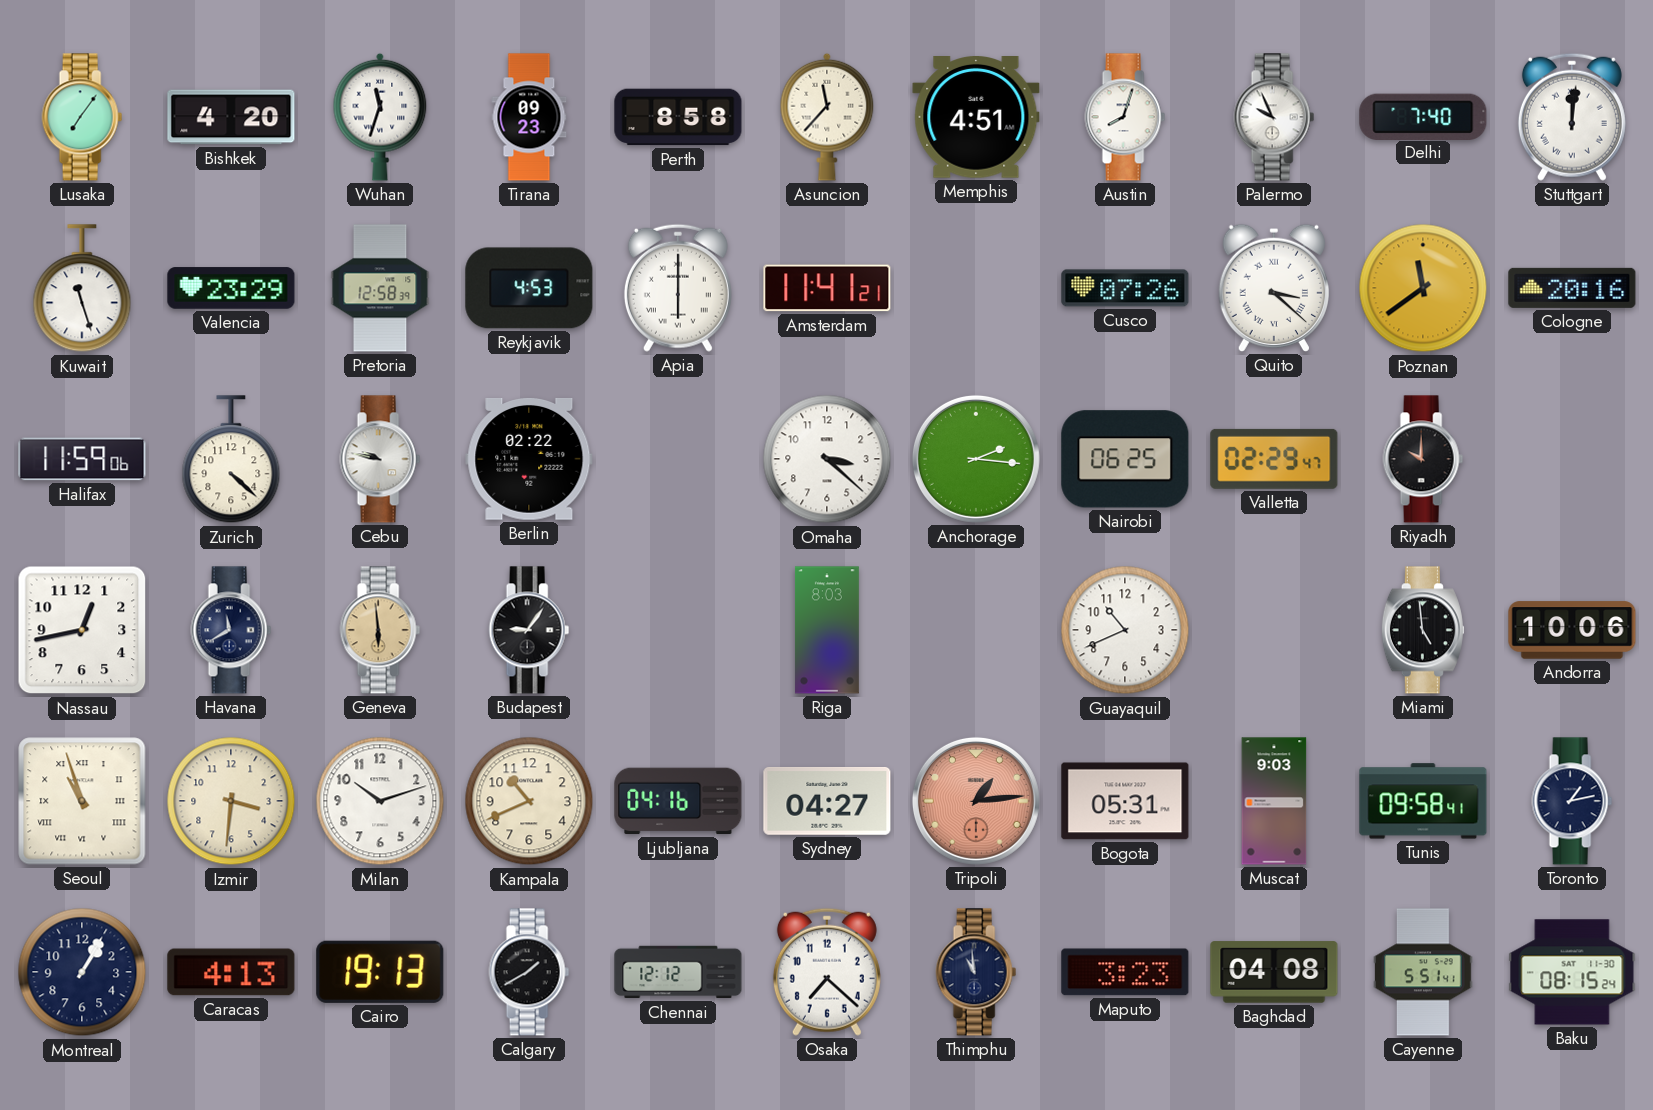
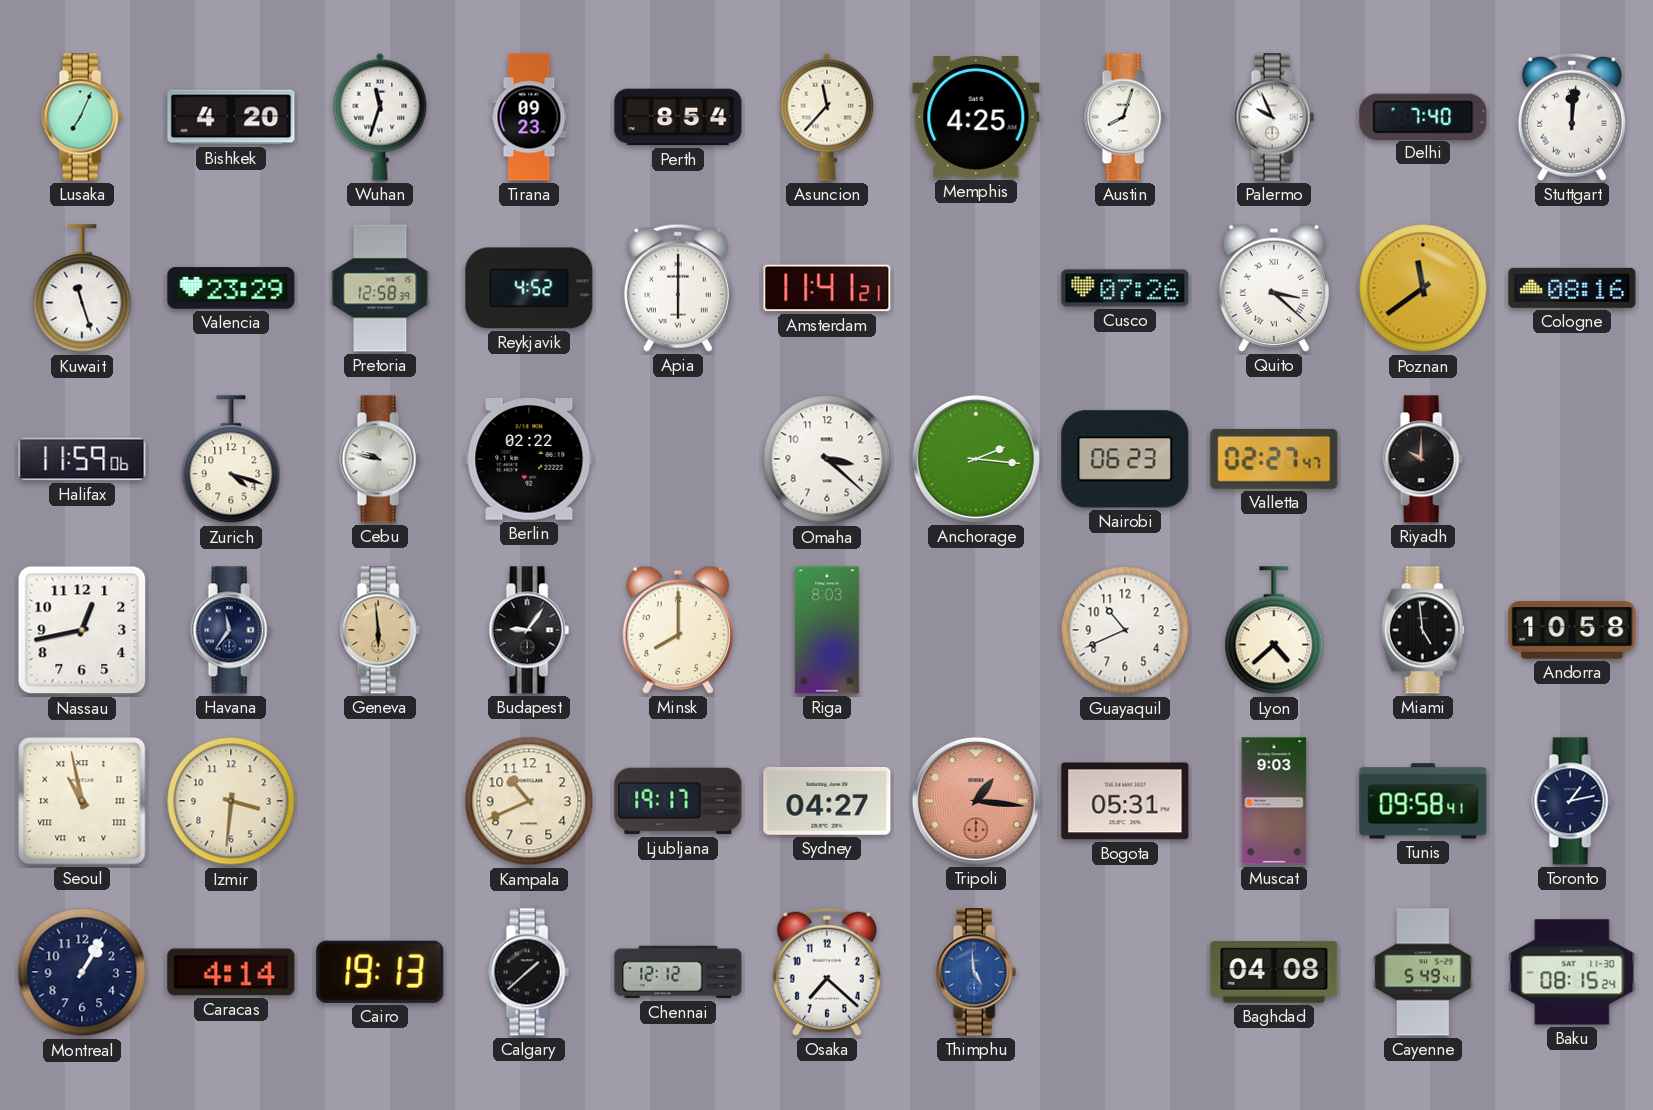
Lusaka: 7:06 -> 7:04
Perth: 8:58 -> 8:54
Memphis: 4:51 -> 4:25
Reykjavik: 4:53 -> 4:52
Cologne: 20:16 -> 08:16
Zurich: 4:22 -> 4:18
Nairobi: 06:25 -> 06:23
Valletta: 02:29 -> 02:27
Havana: 11:40 -> 11:36
Minsk: none -> 8:00
Lyon: none -> 4:38
Andorra: 10:06 -> 10:58
Seoul: 10:57 -> 10:58
Milan: 10:12 -> none
Ljubljana: 04:16 -> 19:17
Tripoli: 1:14 -> 1:16
Caracas: 4:13 -> 4:14
Calgary: 1:40 -> 1:38
Thimphu: 10:59 -> 4:59
Thimphu dial: navy -> blue
Maputo: 3:23 -> none
Cayenne: 5:51 -> 5:49
